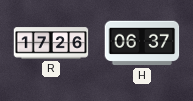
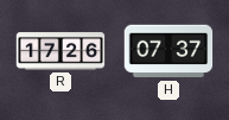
H: 06:37 -> 07:37
